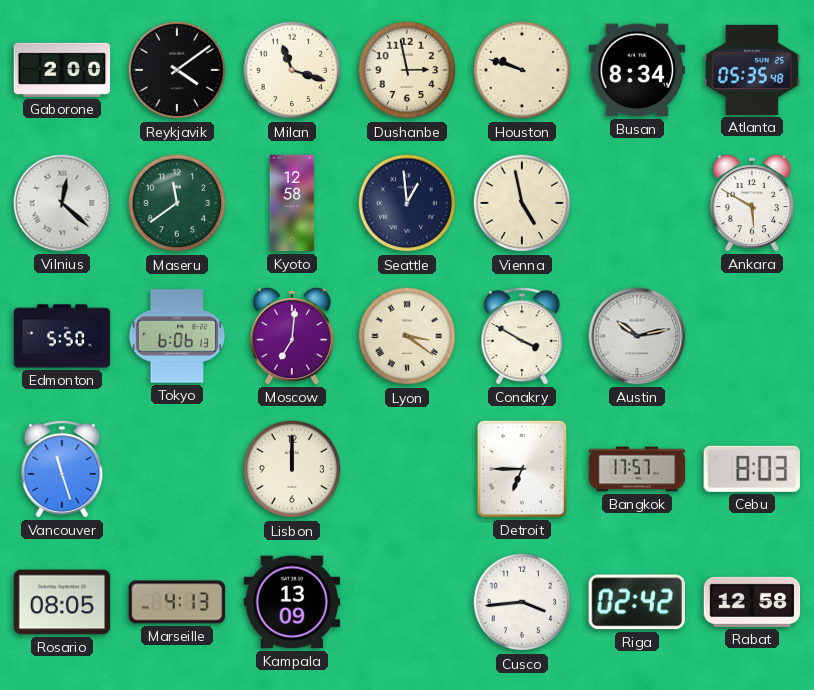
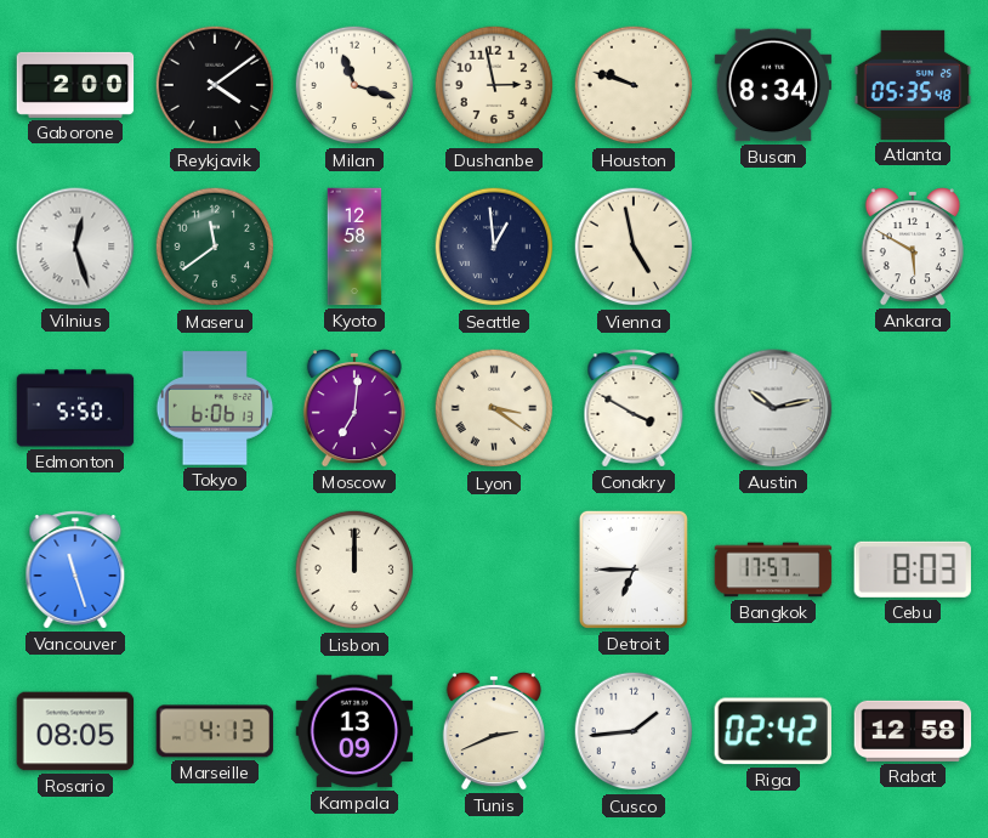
Vilnius: 12:22 -> 12:27
Tunis: none -> 2:41
Cusco: 3:44 -> 1:44
